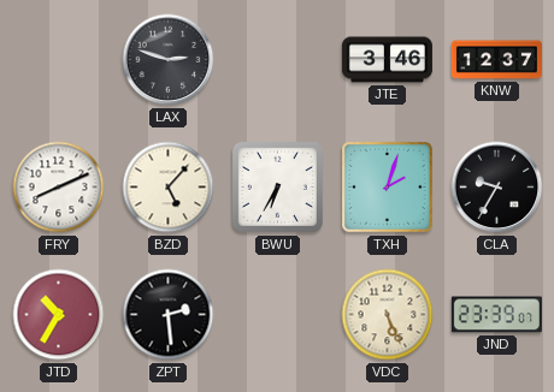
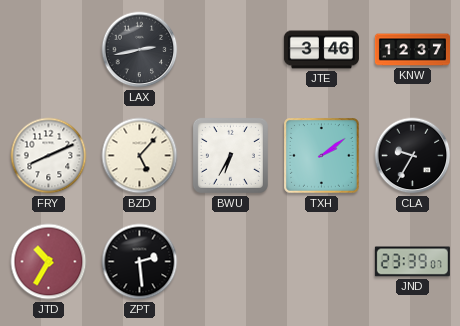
LAX: 2:48 -> 2:43
TXH: 2:03 -> 2:09
VDC: 5:26 -> none
